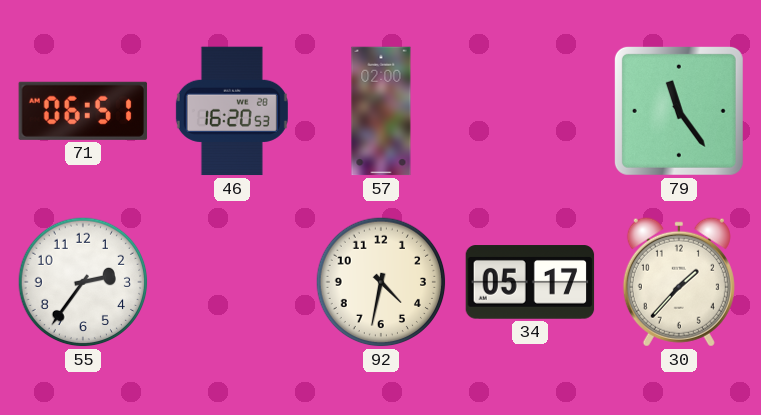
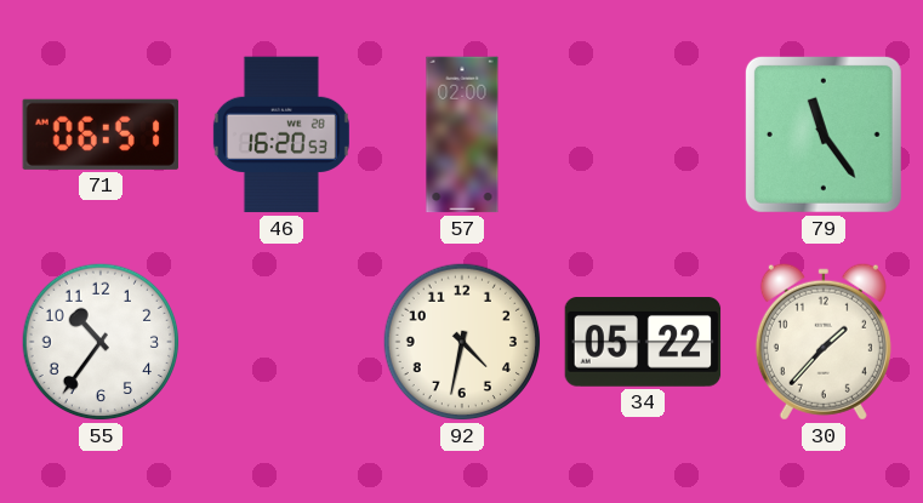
55: 2:36 -> 10:36
34: 05:17 -> 05:22
